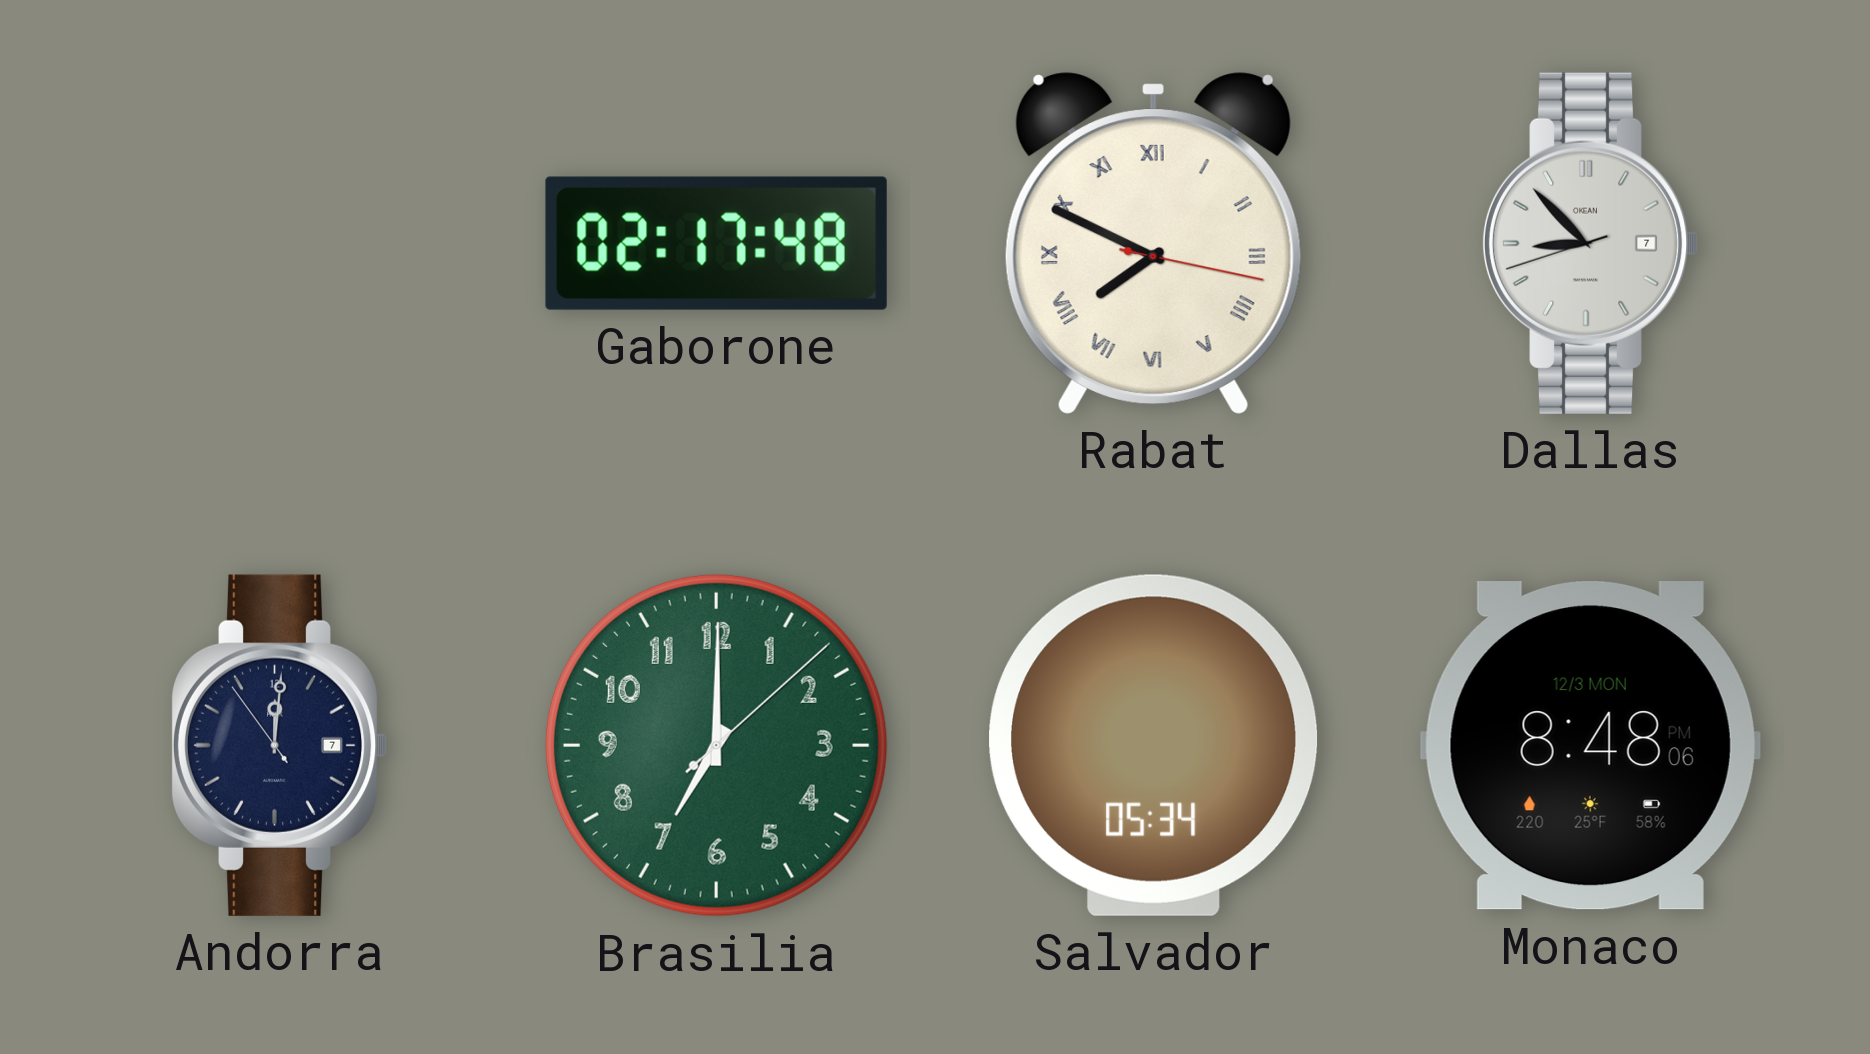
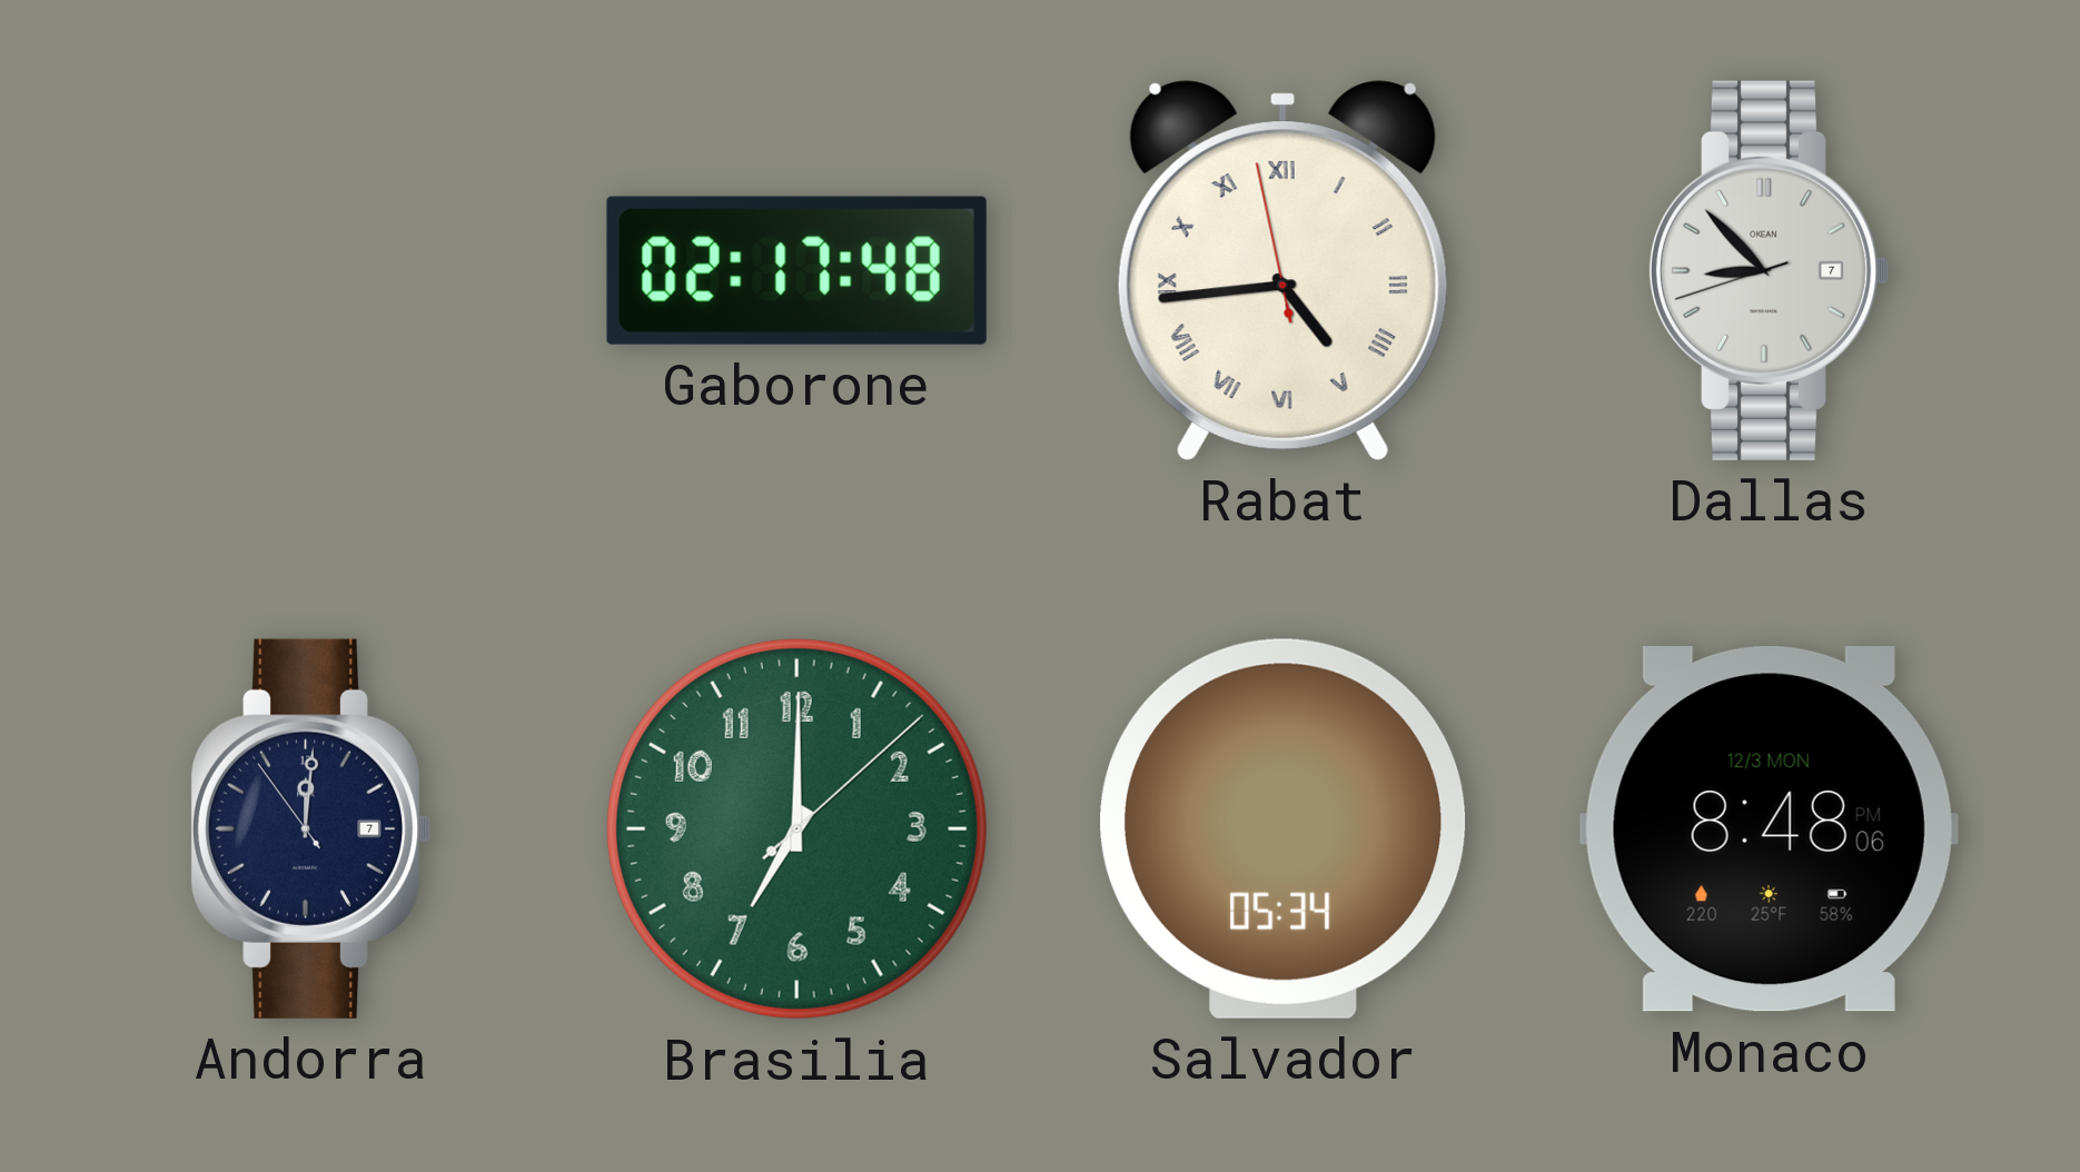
Rabat: 7:49 -> 4:43
